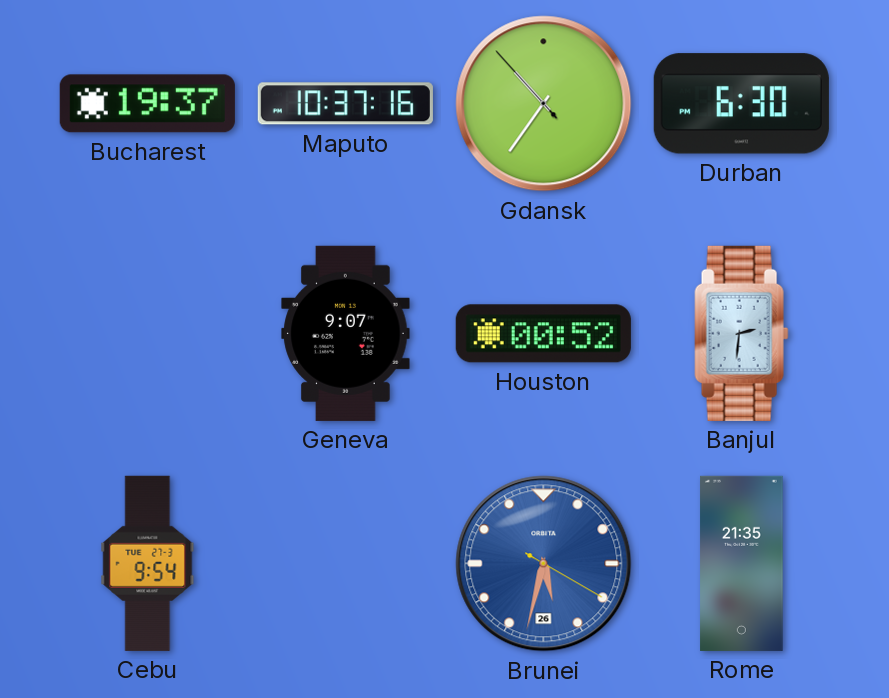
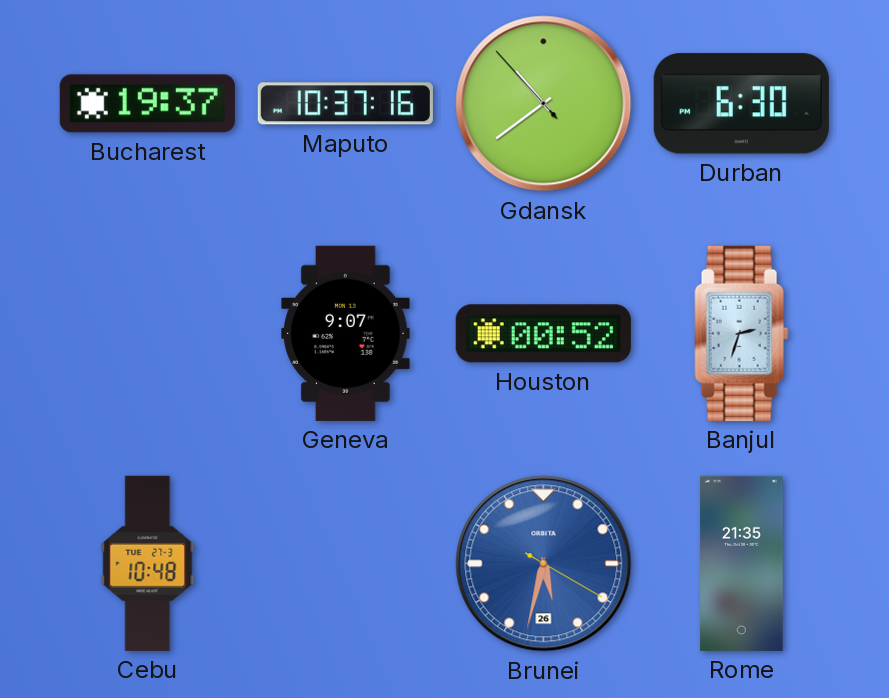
Gdansk: 10:35 -> 10:38
Banjul: 2:31 -> 2:33
Cebu: 9:54 -> 10:48
